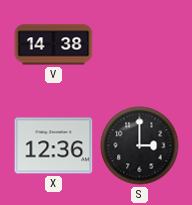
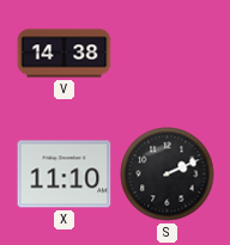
X: 12:36 -> 11:10
S: 3:00 -> 2:11
